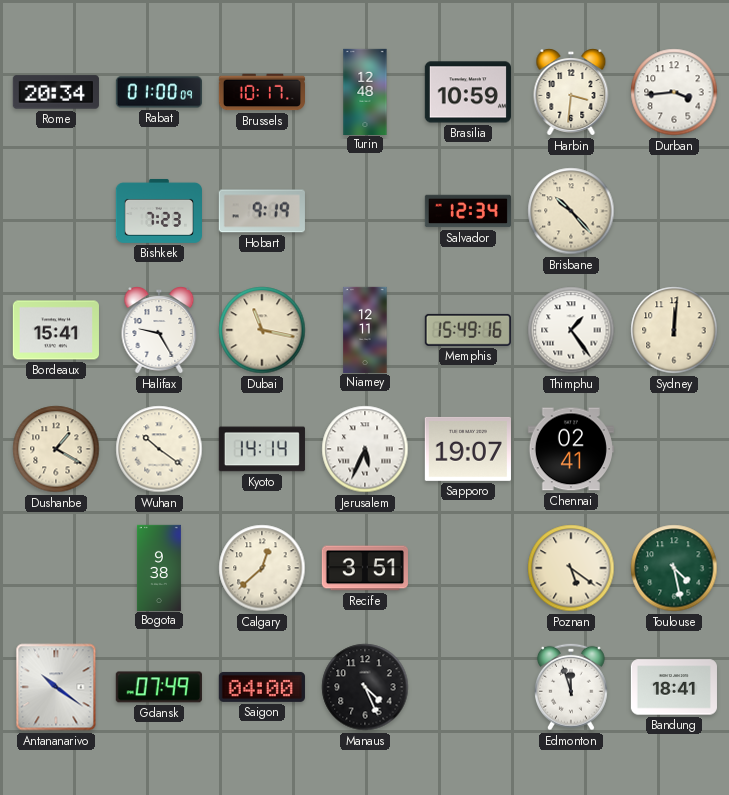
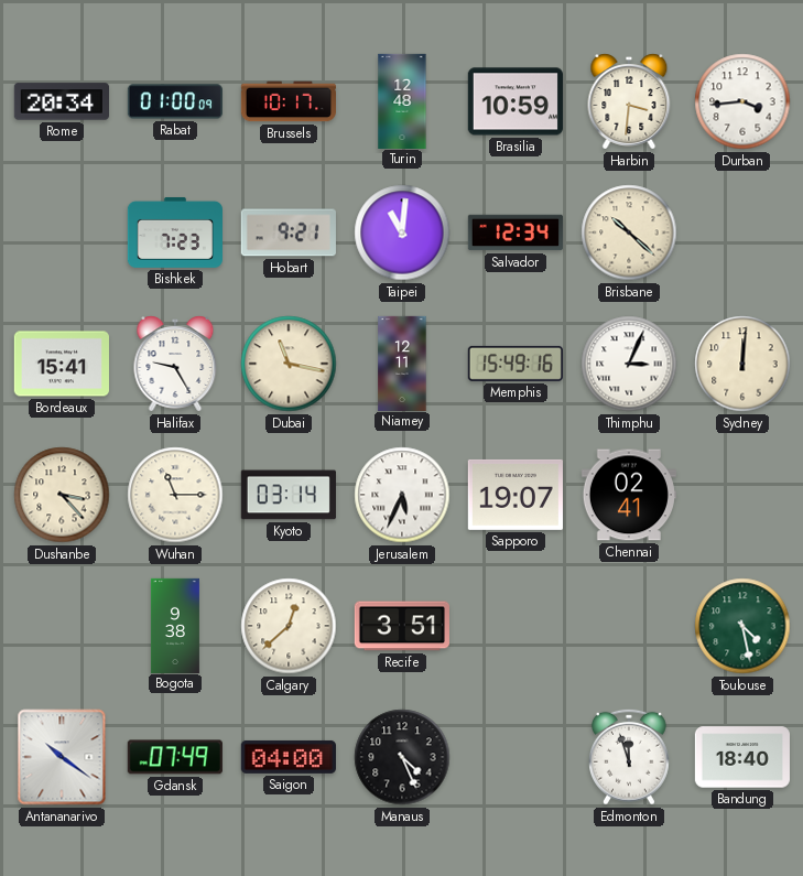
Hobart: 9:19 -> 9:21
Taipei: none -> 11:01
Brisbane: 10:23 -> 10:22
Thimphu: 1:24 -> 3:04
Dushanbe: 1:20 -> 3:23
Wuhan: 10:21 -> 11:15
Kyoto: 14:14 -> 03:14
Poznan: 5:21 -> none
Bandung: 18:41 -> 18:40
